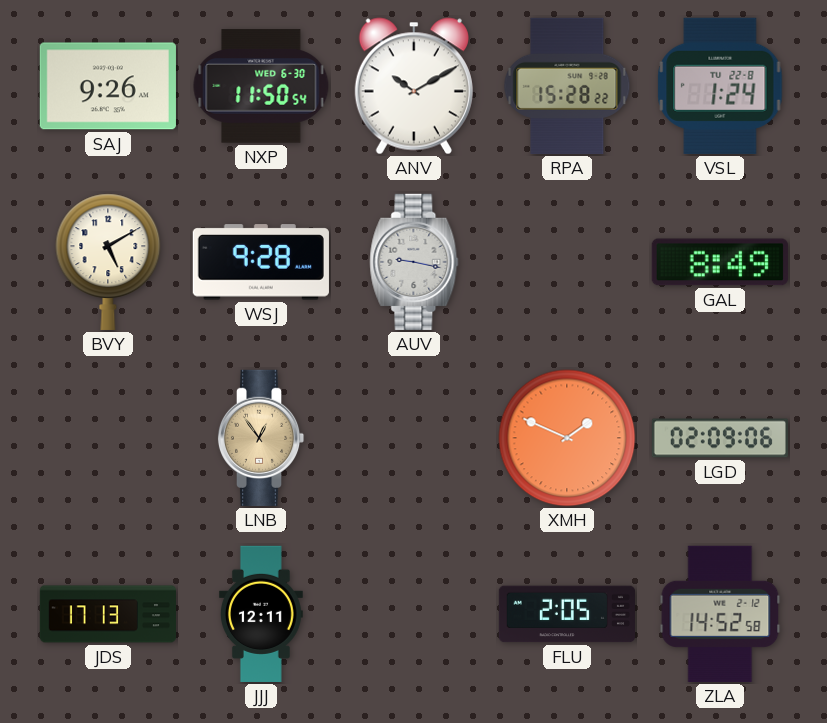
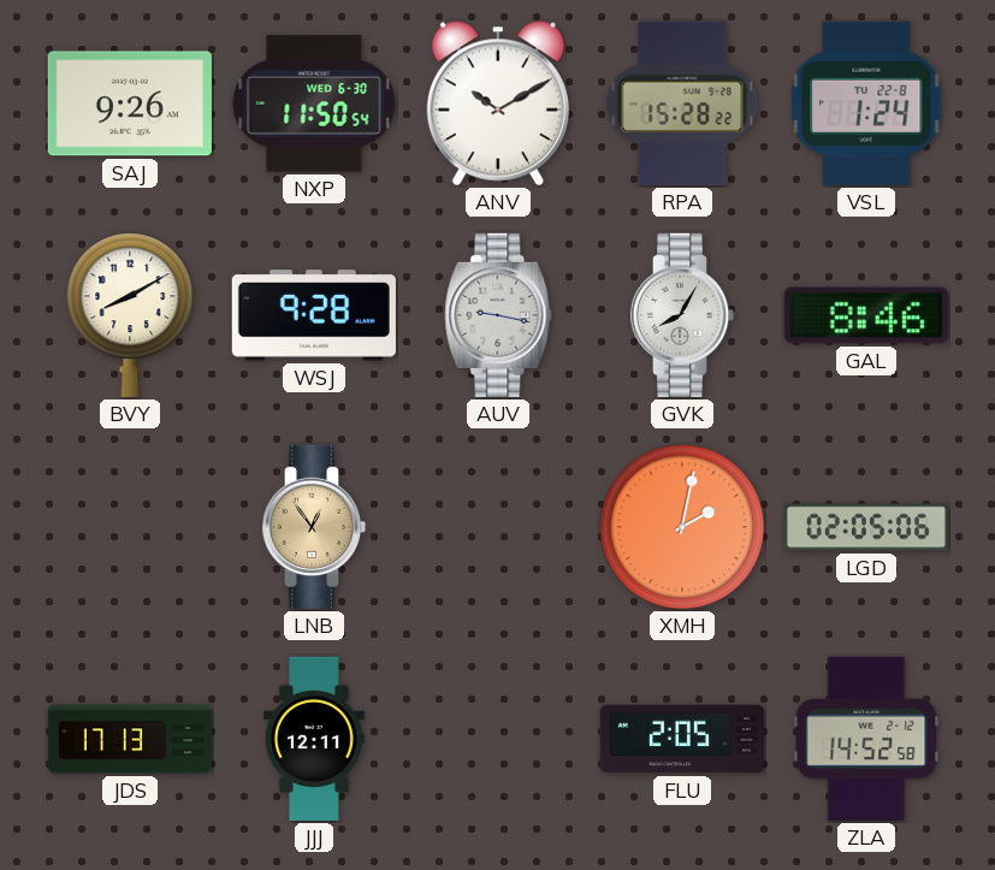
BVY: 5:10 -> 8:10
GVK: none -> 8:05
GAL: 8:49 -> 8:46
XMH: 1:49 -> 2:02
LGD: 02:09 -> 02:05
